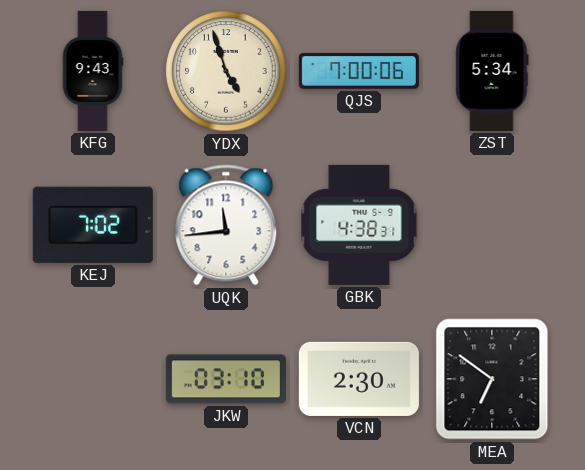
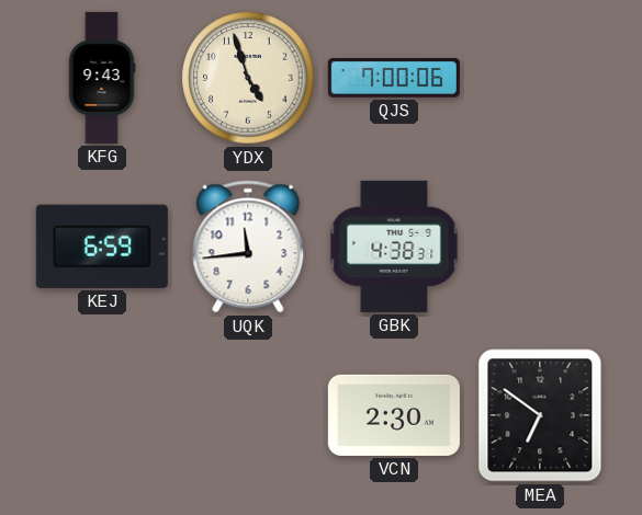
ZST: 5:34 -> none
KEJ: 7:02 -> 6:59
JKW: 03:10 -> none
